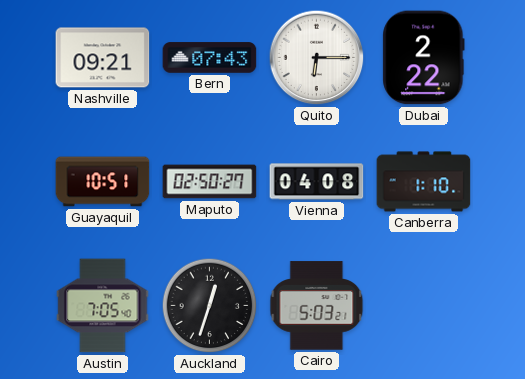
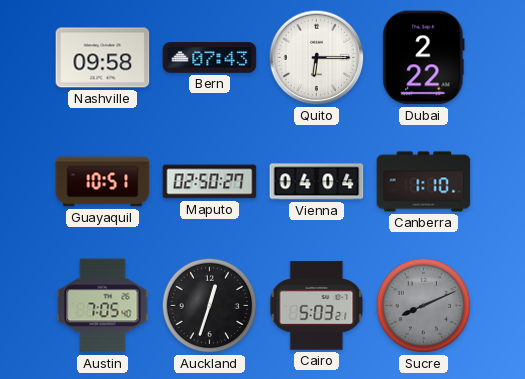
Nashville: 09:21 -> 09:58
Vienna: 04:08 -> 04:04
Sucre: none -> 8:11
